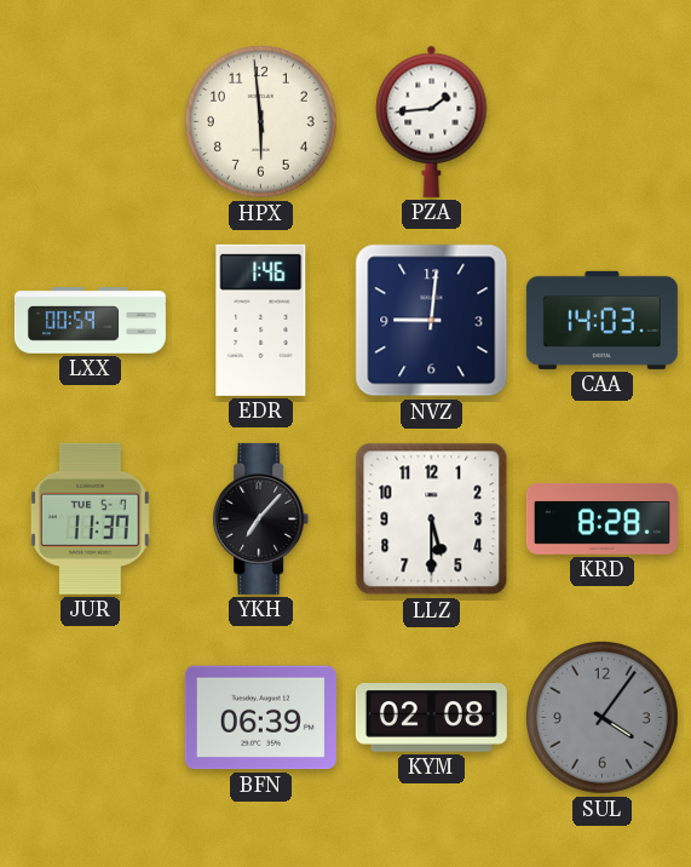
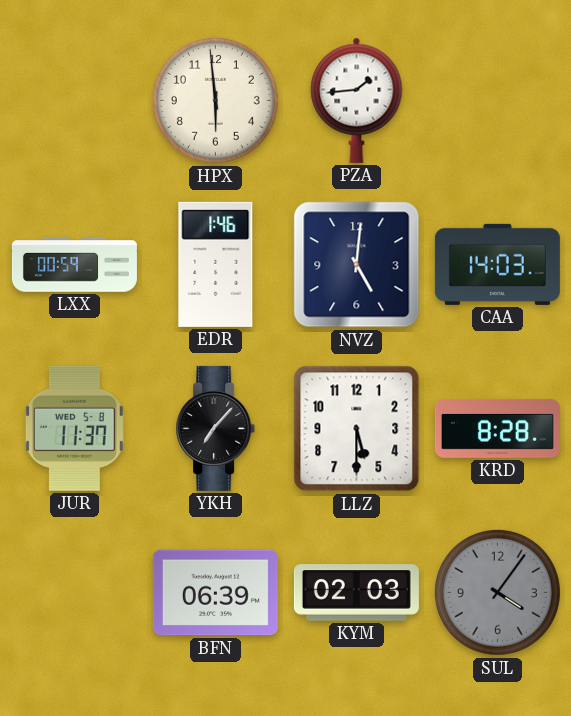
NVZ: 9:01 -> 5:01
JUR date: TUE 5-7 -> WED 5-8
KYM: 02:08 -> 02:03
